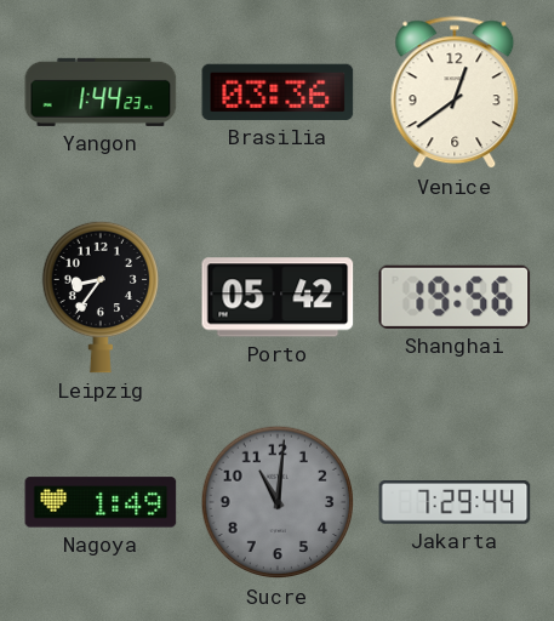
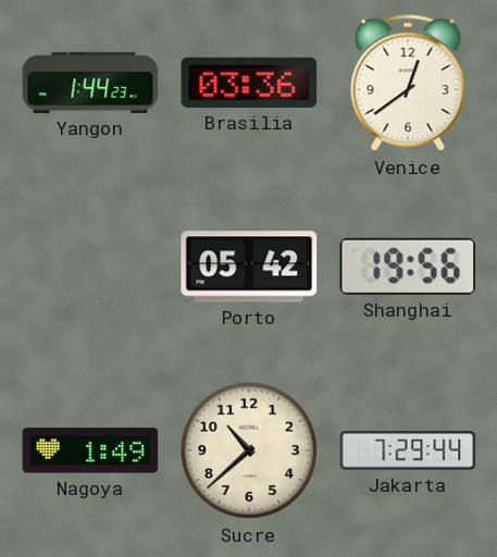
Leipzig: 8:36 -> none
Sucre: 11:01 -> 10:38
Sucre dial: grey -> cream
